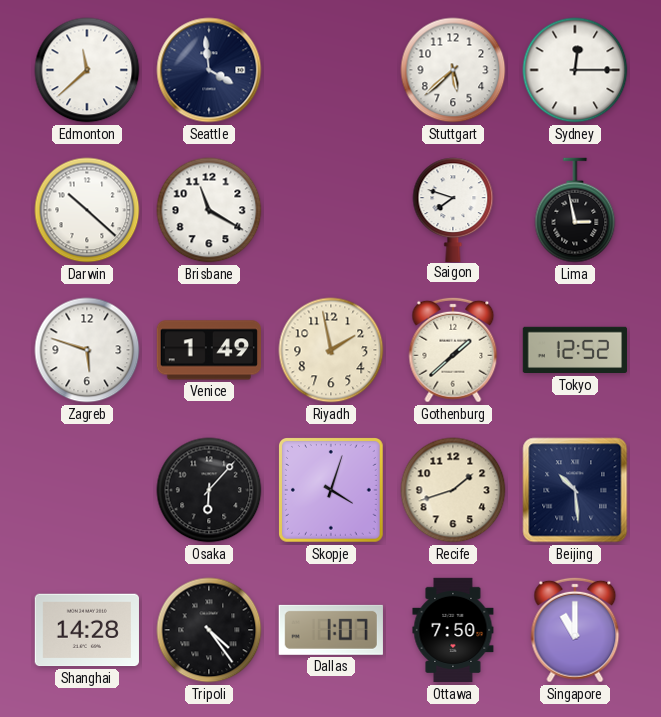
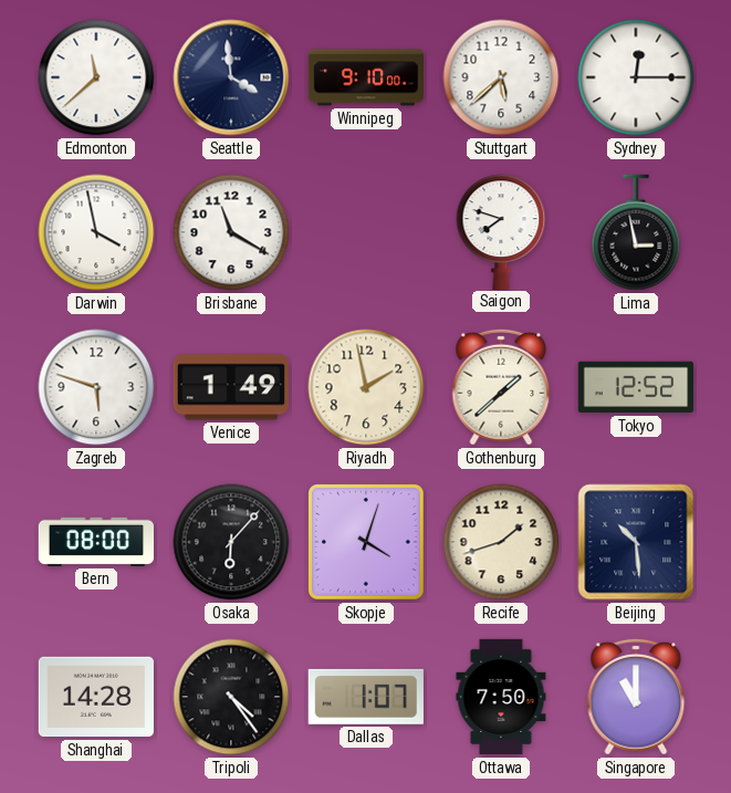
Winnipeg: none -> 9:10
Darwin: 10:22 -> 3:58
Bern: none -> 08:00
